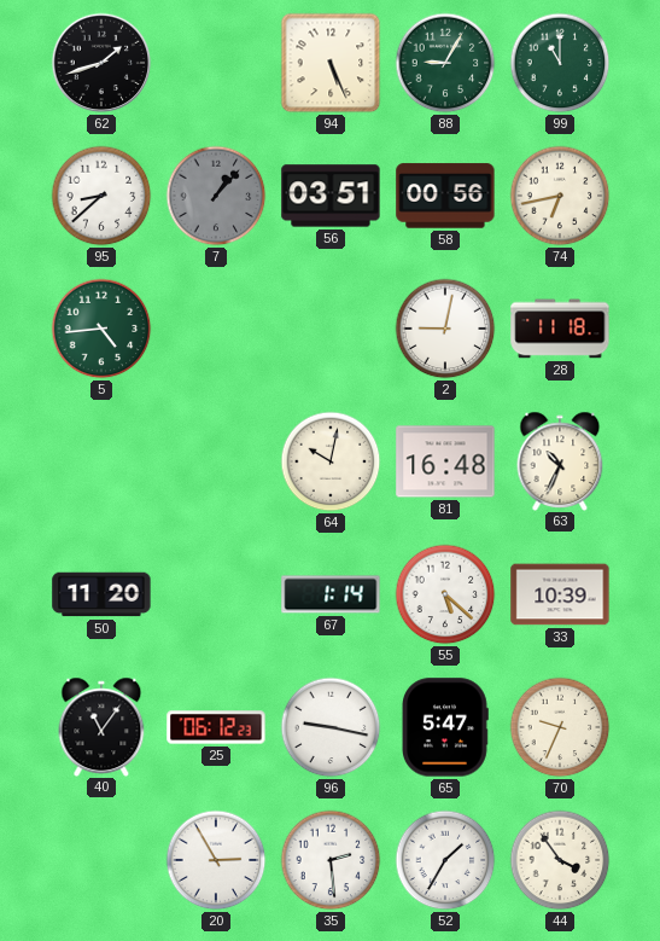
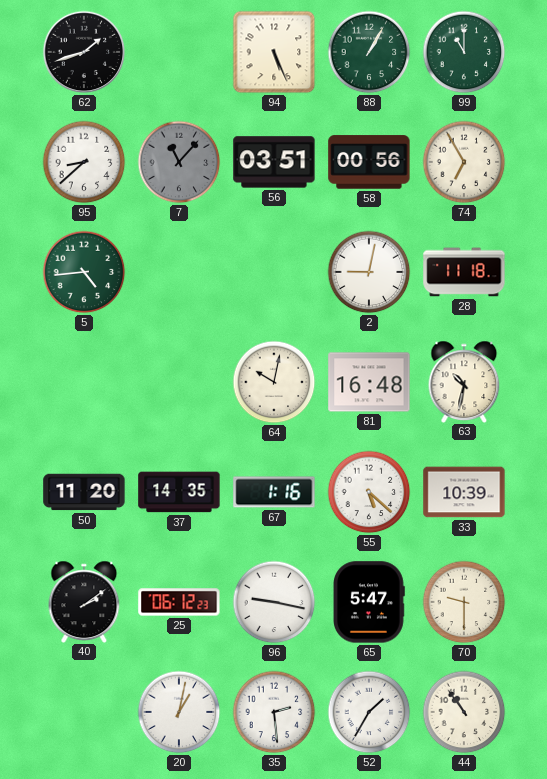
88: 9:05 -> 1:05
7: 1:07 -> 11:07
74: 6:43 -> 6:55
63: 10:34 -> 10:32
37: none -> 14:35
67: 1:14 -> 1:16
40: 11:06 -> 2:09
70: 9:34 -> 9:30
20: 2:55 -> 1:02
44: 3:54 -> 10:54
